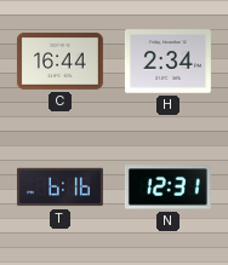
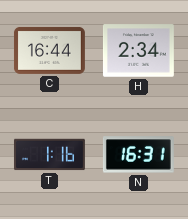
T: 6:16 -> 1:16
N: 12:31 -> 16:31
